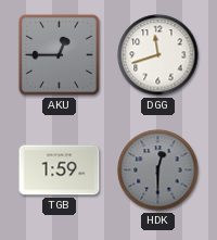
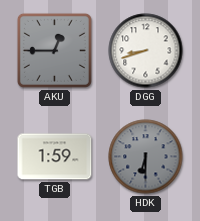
DGG: 11:42 -> 8:42
HDK: 12:30 -> 6:30
